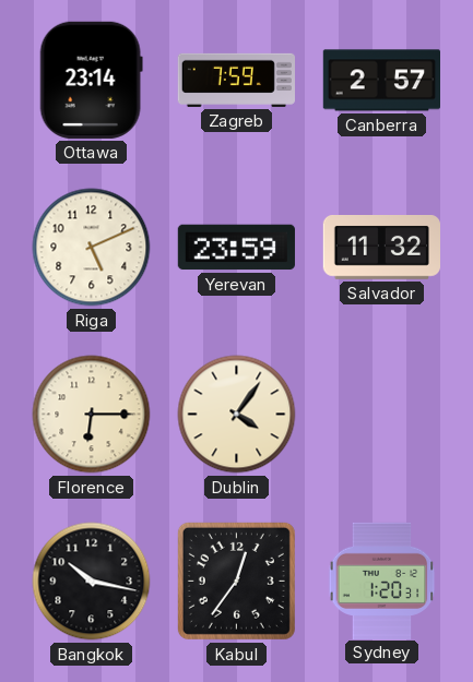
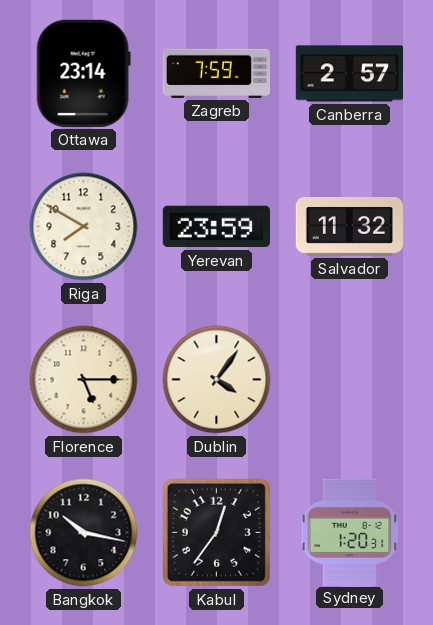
Riga: 5:11 -> 7:50
Florence: 6:15 -> 5:15
